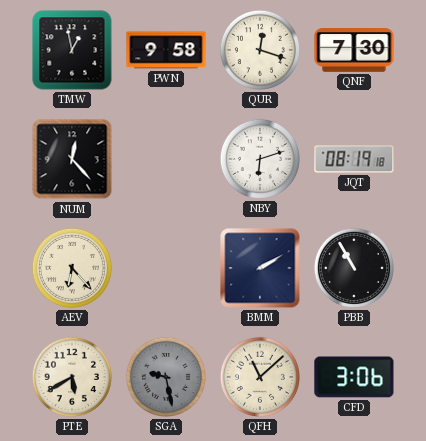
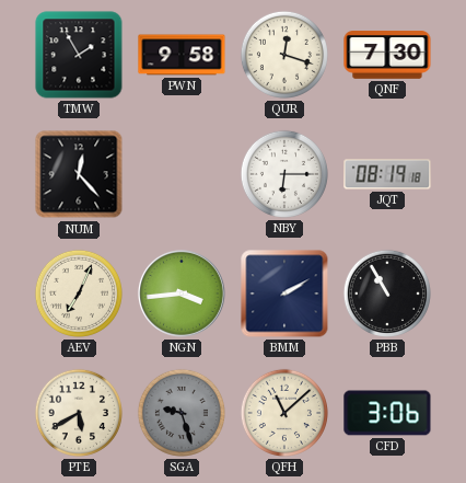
TMW: 12:58 -> 1:55
NBY: 6:12 -> 6:15
AEV: 6:23 -> 7:04
NGN: none -> 3:44
SGA: 9:28 -> 9:27
